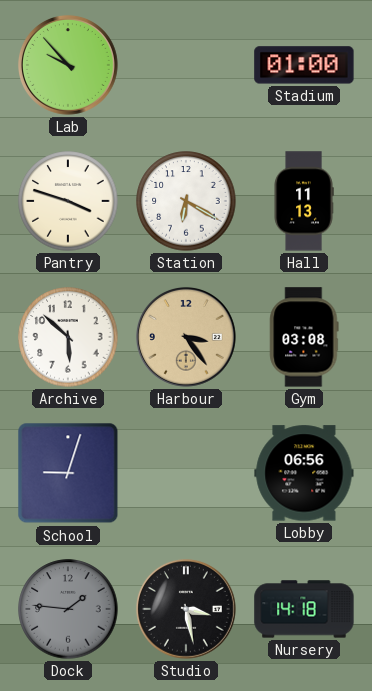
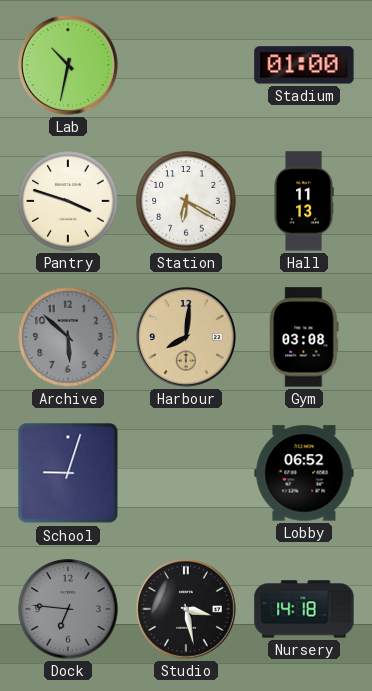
Lab: 9:53 -> 10:32
Archive dial: white -> grey
Harbour: 3:24 -> 8:01
Lobby: 06:56 -> 06:52
Dock: 1:46 -> 6:46
